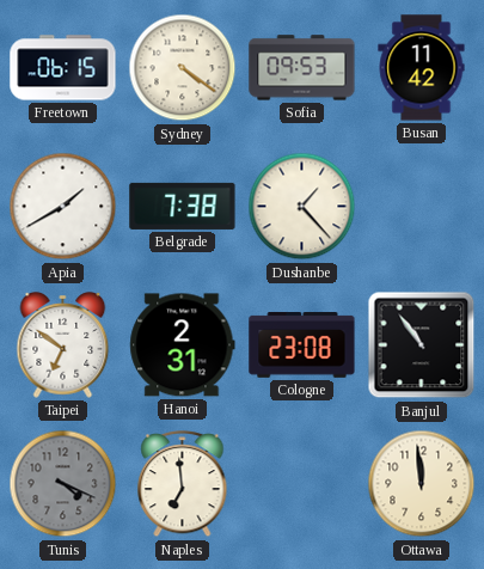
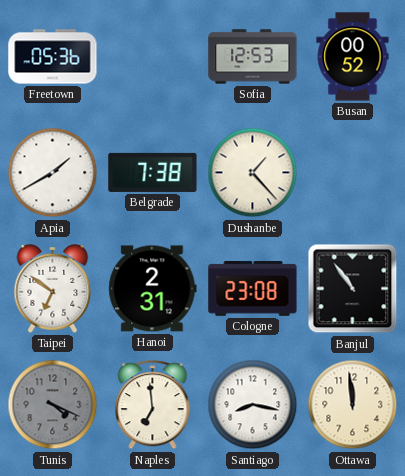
Freetown: 06:15 -> 05:36
Sydney: 4:21 -> none
Sofia: 09:53 -> 12:53
Busan: 11:42 -> 00:52
Santiago: none -> 8:17
